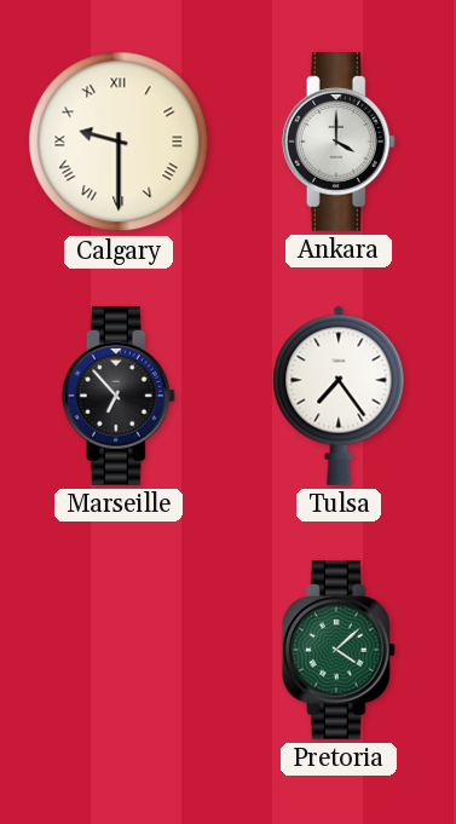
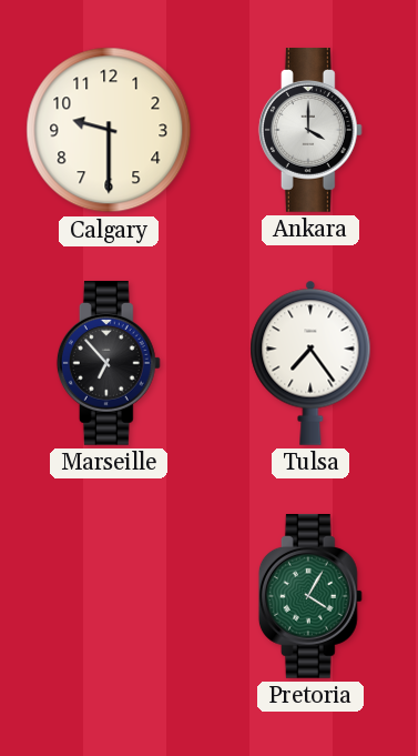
Calgary numerals: Roman -> Arabic
Pretoria: 4:08 -> 4:05
